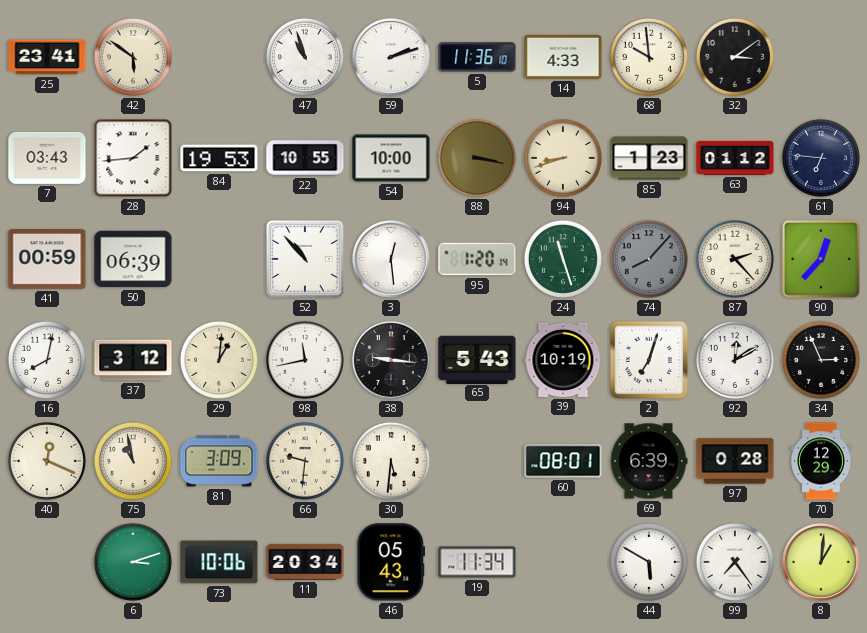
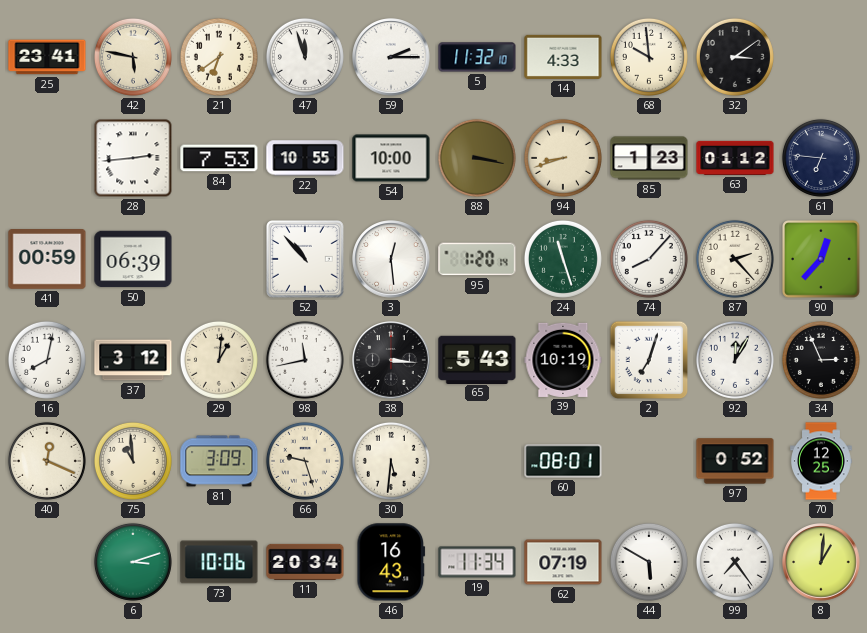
42: 5:51 -> 5:47
21: none -> 6:39
47: 10:57 -> 11:57
59: 2:12 -> 2:15
5: 11:36 -> 11:32
7: 03:43 -> none
28: 1:44 -> 2:44
84: 19:53 -> 7:53
74 dial: grey -> white
38: 9:16 -> 3:16
92: 12:10 -> 12:05
75: 10:58 -> 10:59
66: 9:31 -> 9:27
69: 6:39 -> none
97: 0:28 -> 0:52
70: 12:29 -> 12:25
46: 05:43 -> 16:43
62: none -> 07:19
